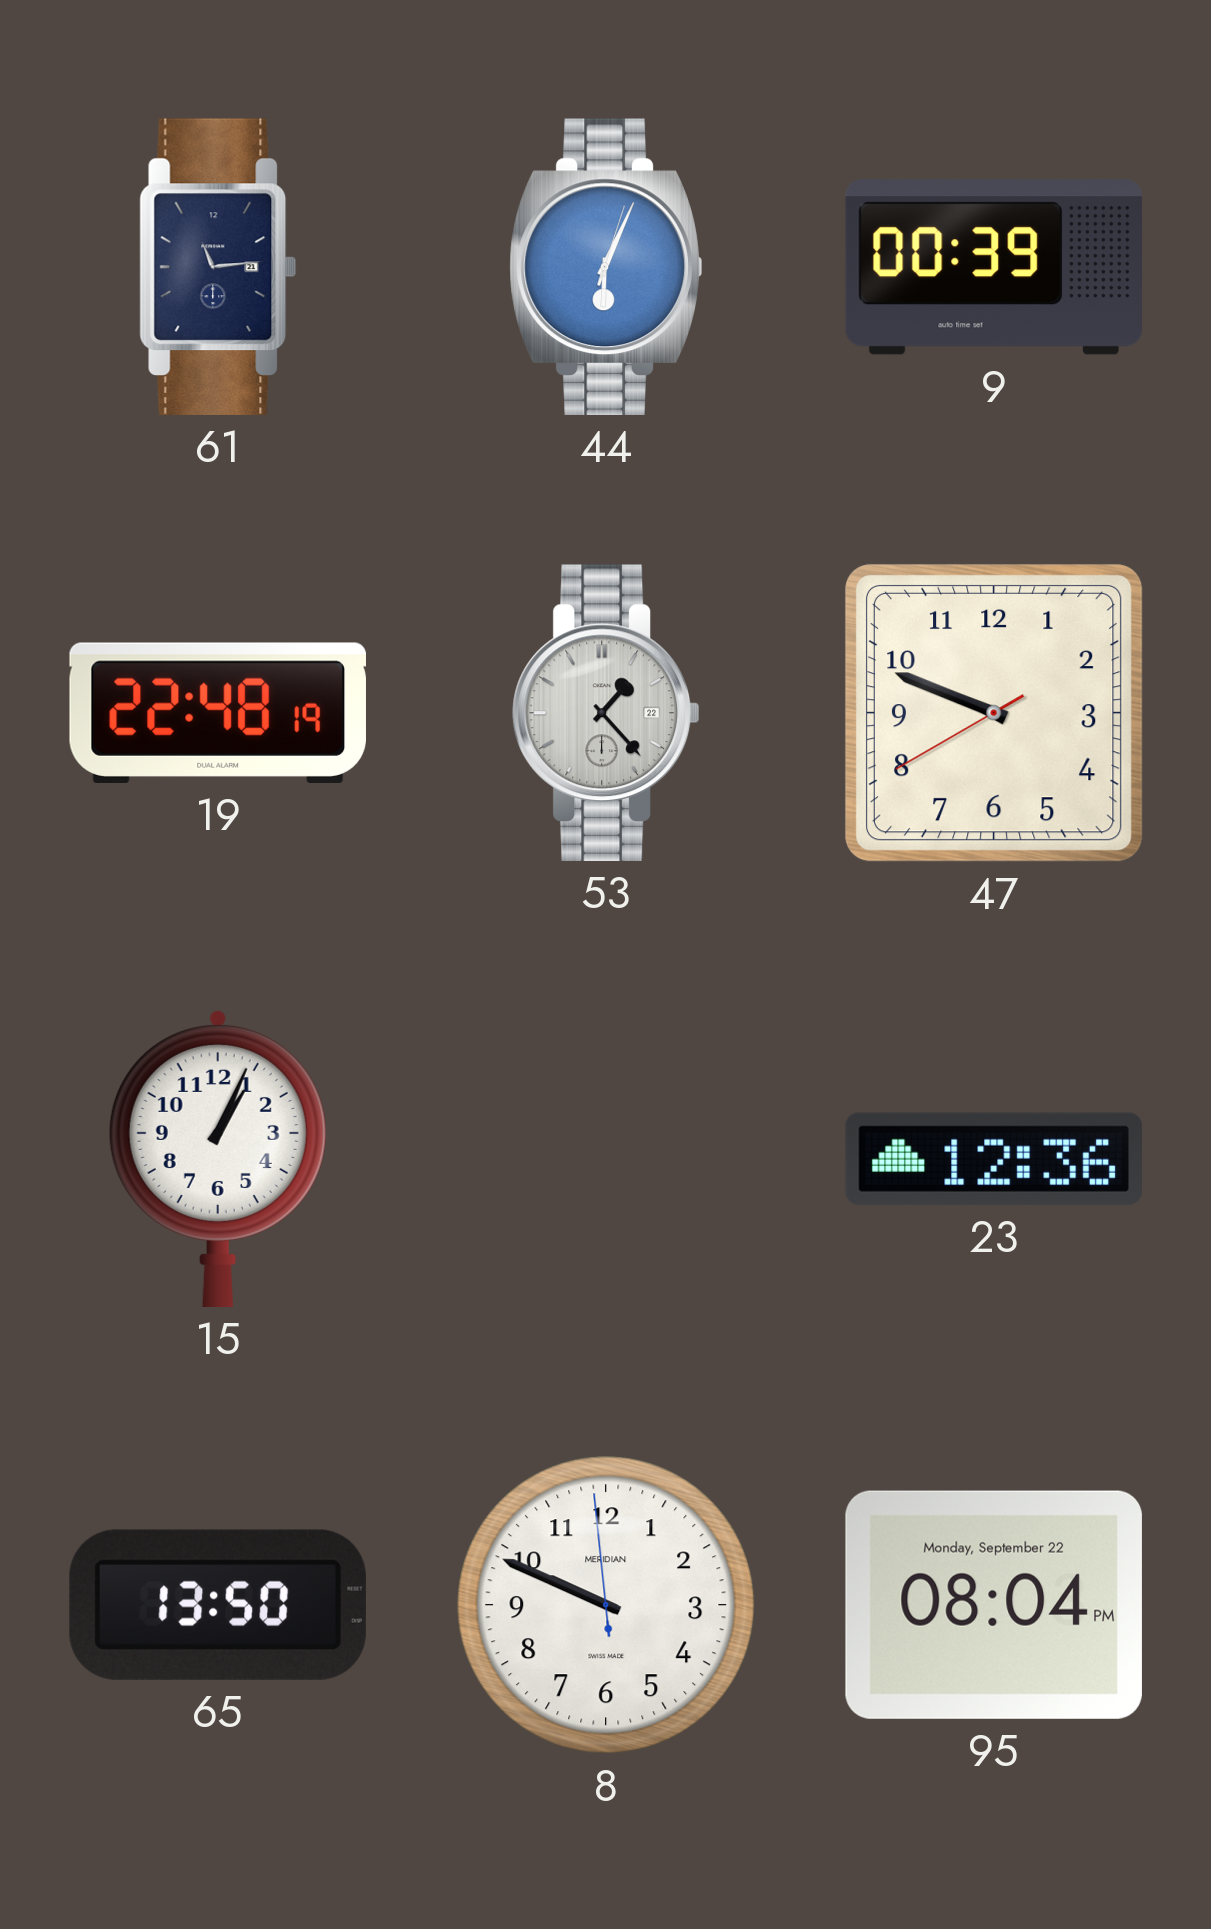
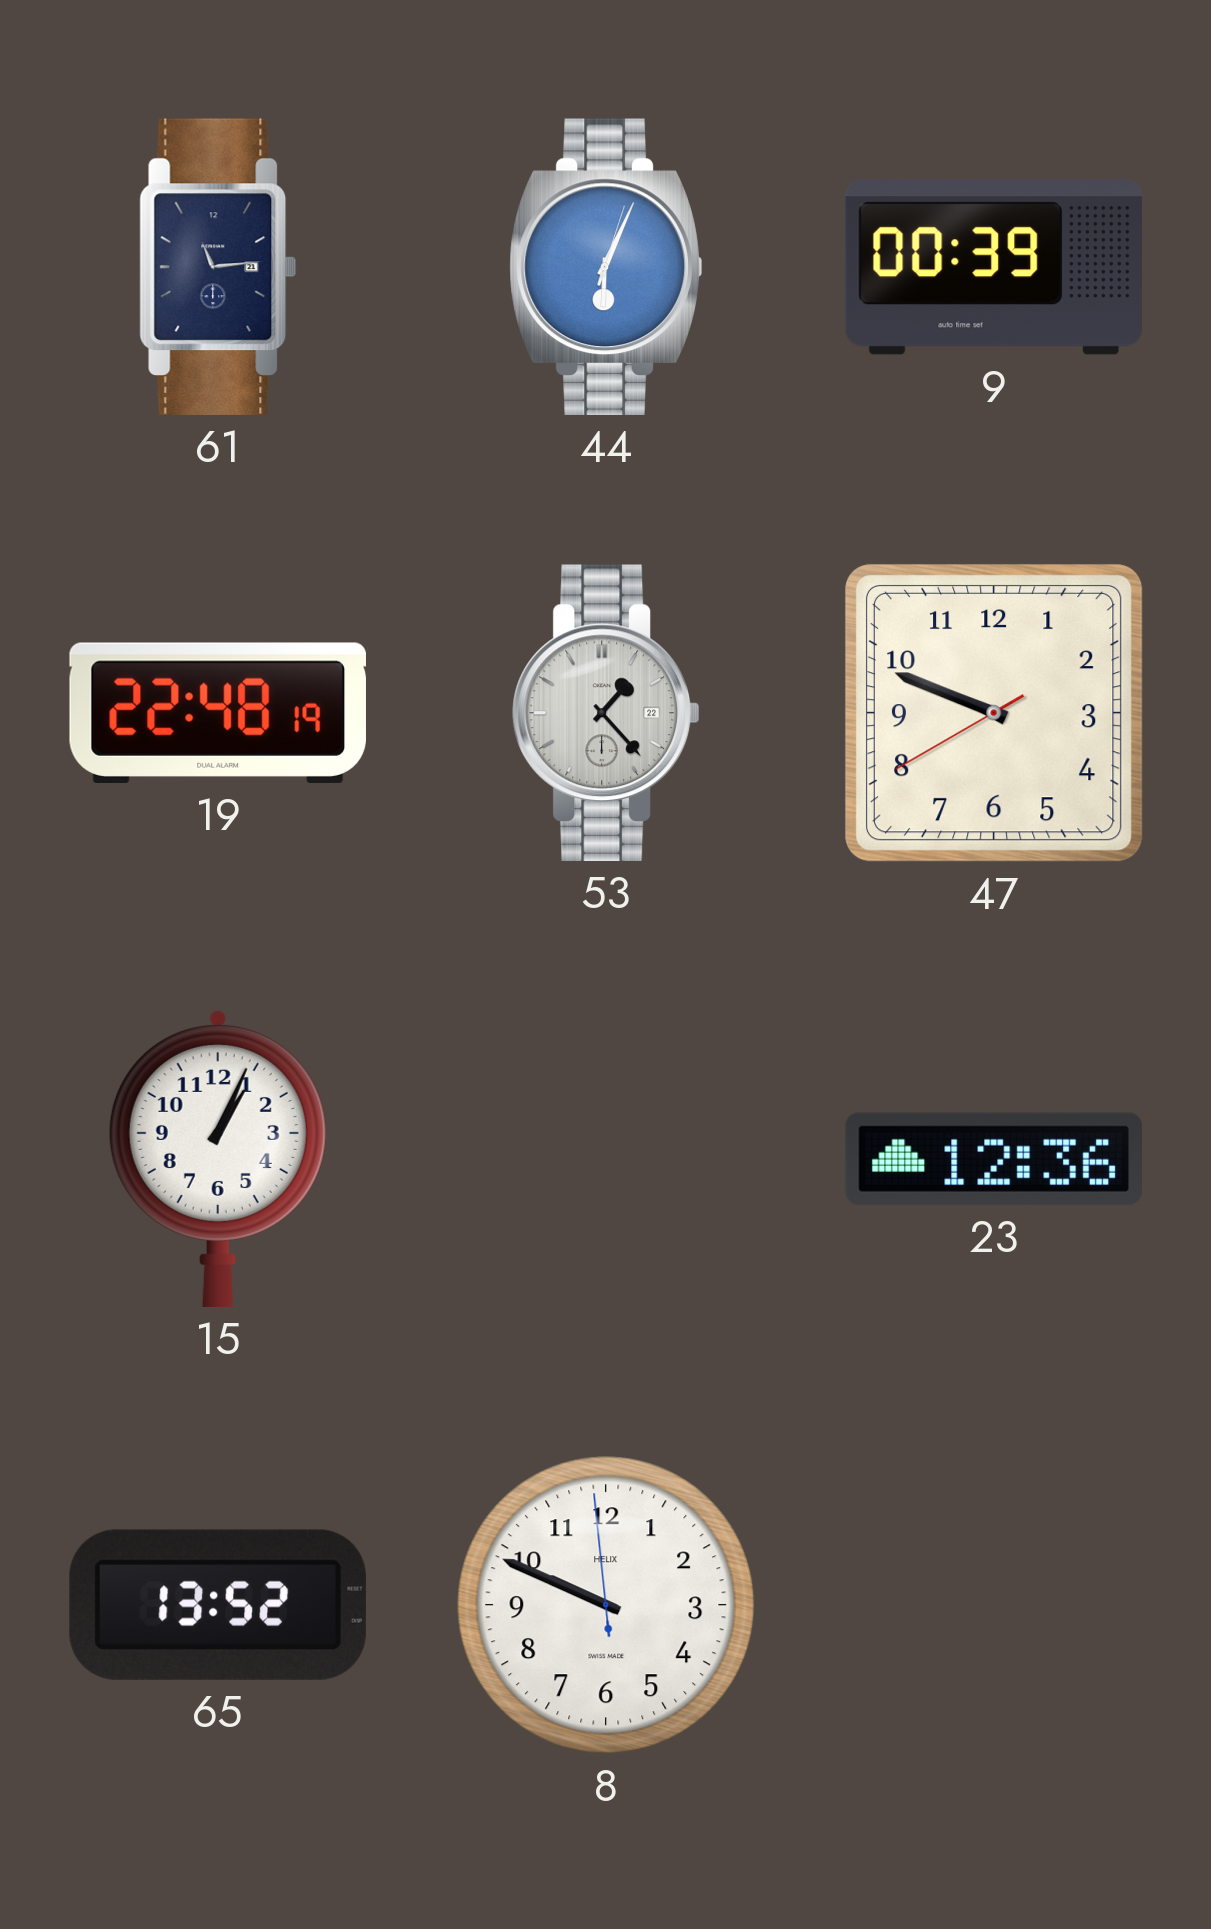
65: 13:50 -> 13:52
8 brand: MERIDIAN -> HELIX
95: 08:04 -> none
